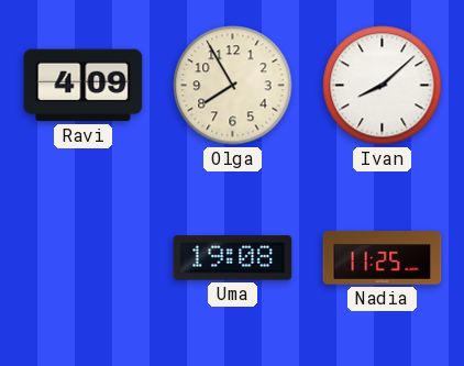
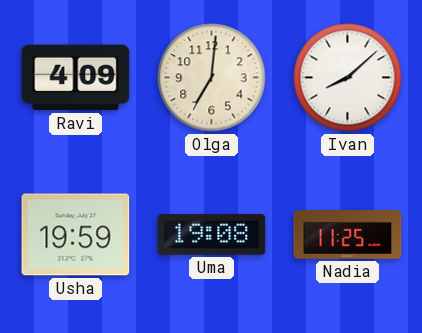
Olga: 7:55 -> 7:01
Usha: none -> 19:59
